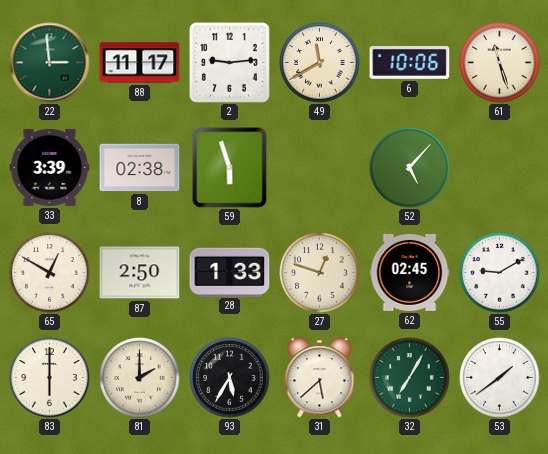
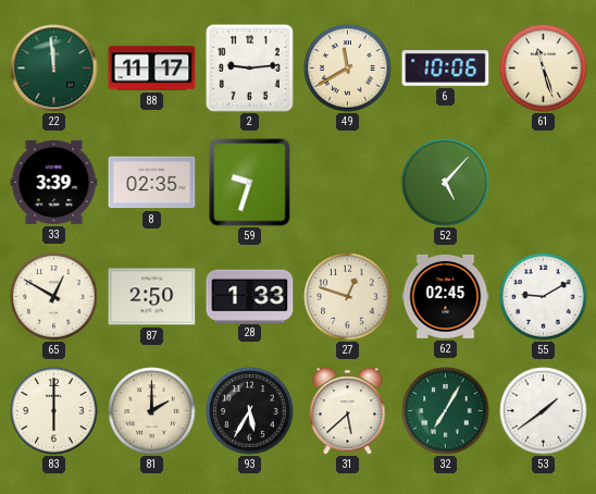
22: 2:59 -> 11:59
8: 02:38 -> 02:35
59: 5:57 -> 9:33
